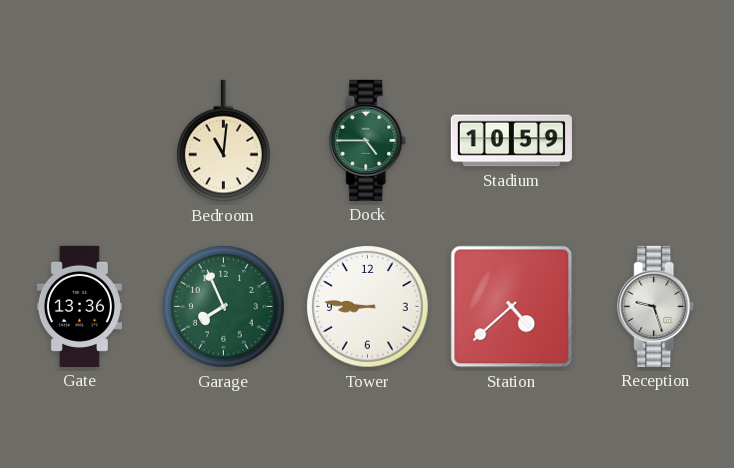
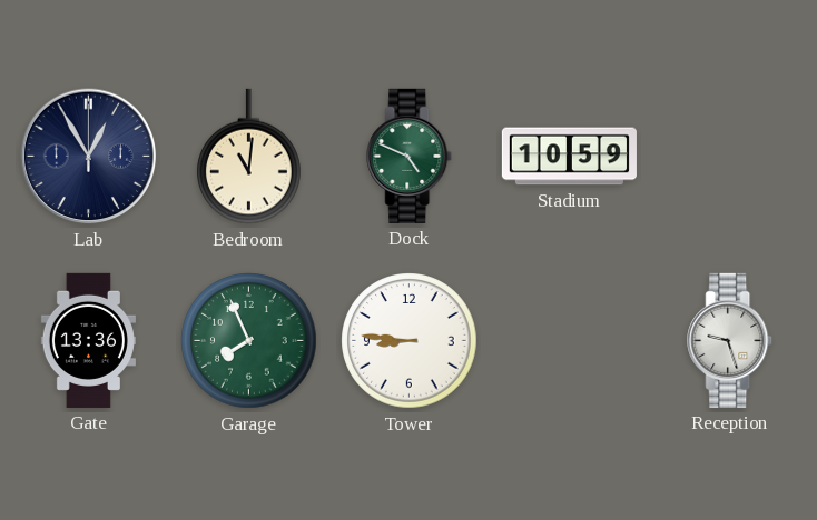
Lab: none -> 12:55
Dock: 4:45 -> 4:49
Station: 4:38 -> none
